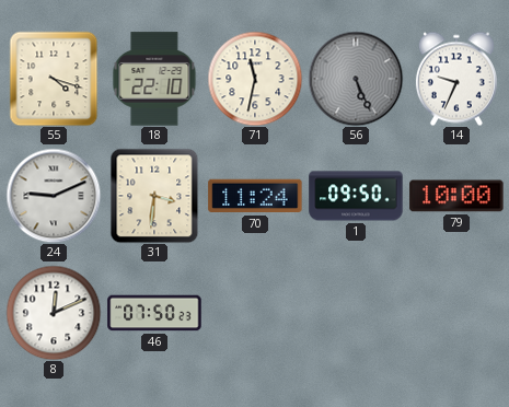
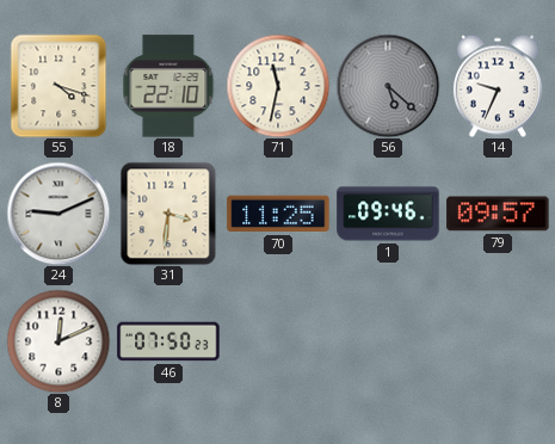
56: 5:26 -> 5:22
70: 11:24 -> 11:25
1: 09:50 -> 09:46
79: 10:00 -> 09:57
